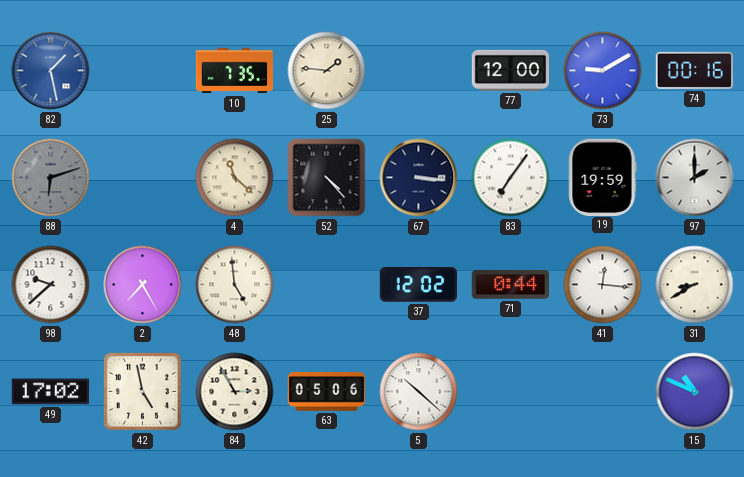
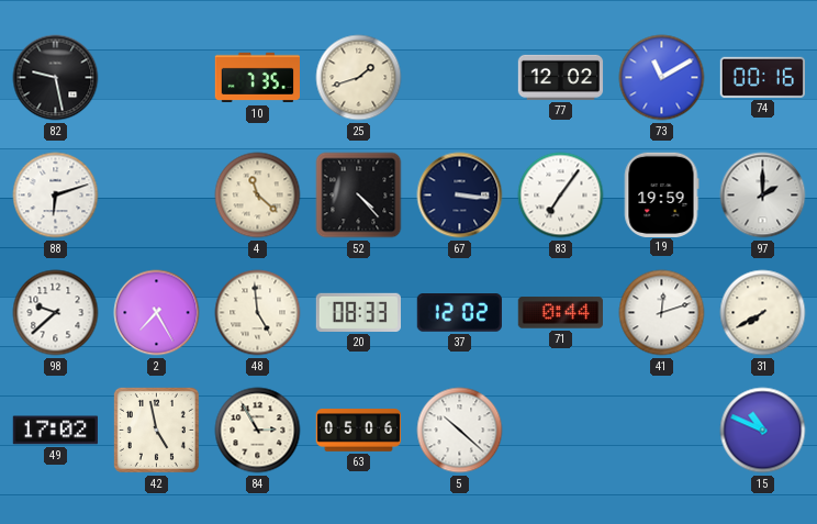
82: 1:28 -> 9:28
82 dial: blue -> black
25: 1:46 -> 1:42
77: 12:00 -> 12:02
73: 9:10 -> 11:10
88 dial: grey -> white
20: none -> 08:33
41: 12:16 -> 12:12
31: 8:40 -> 7:40
